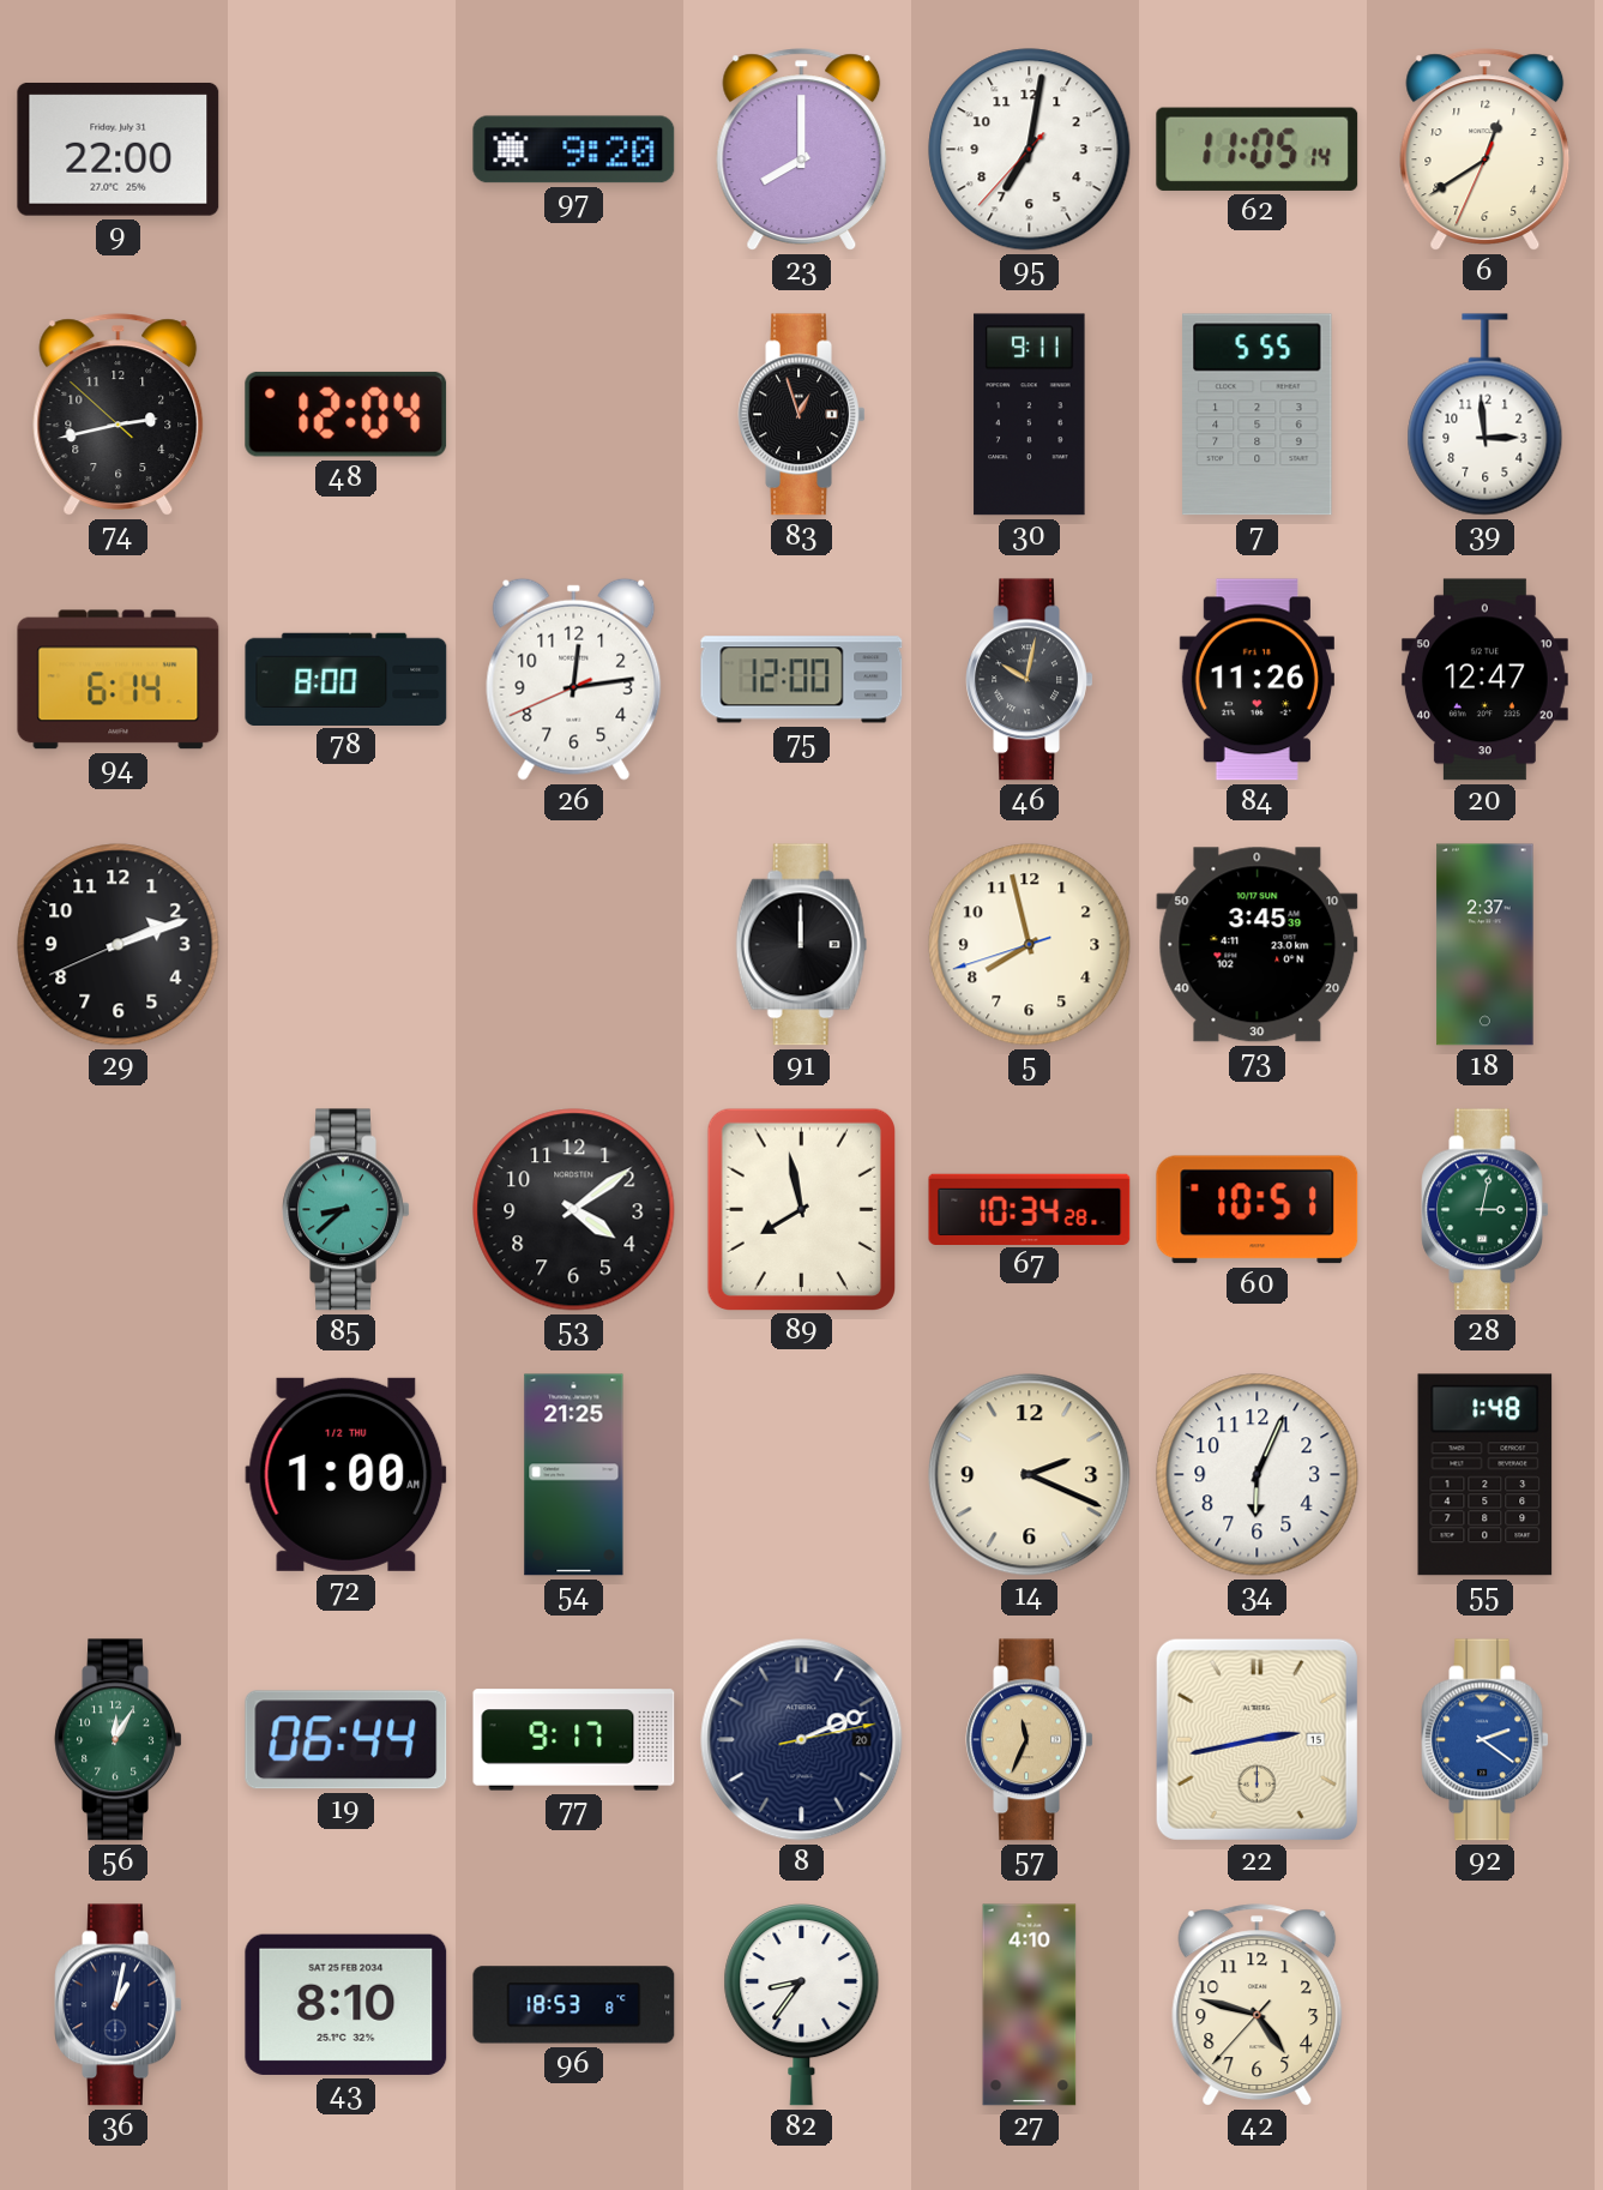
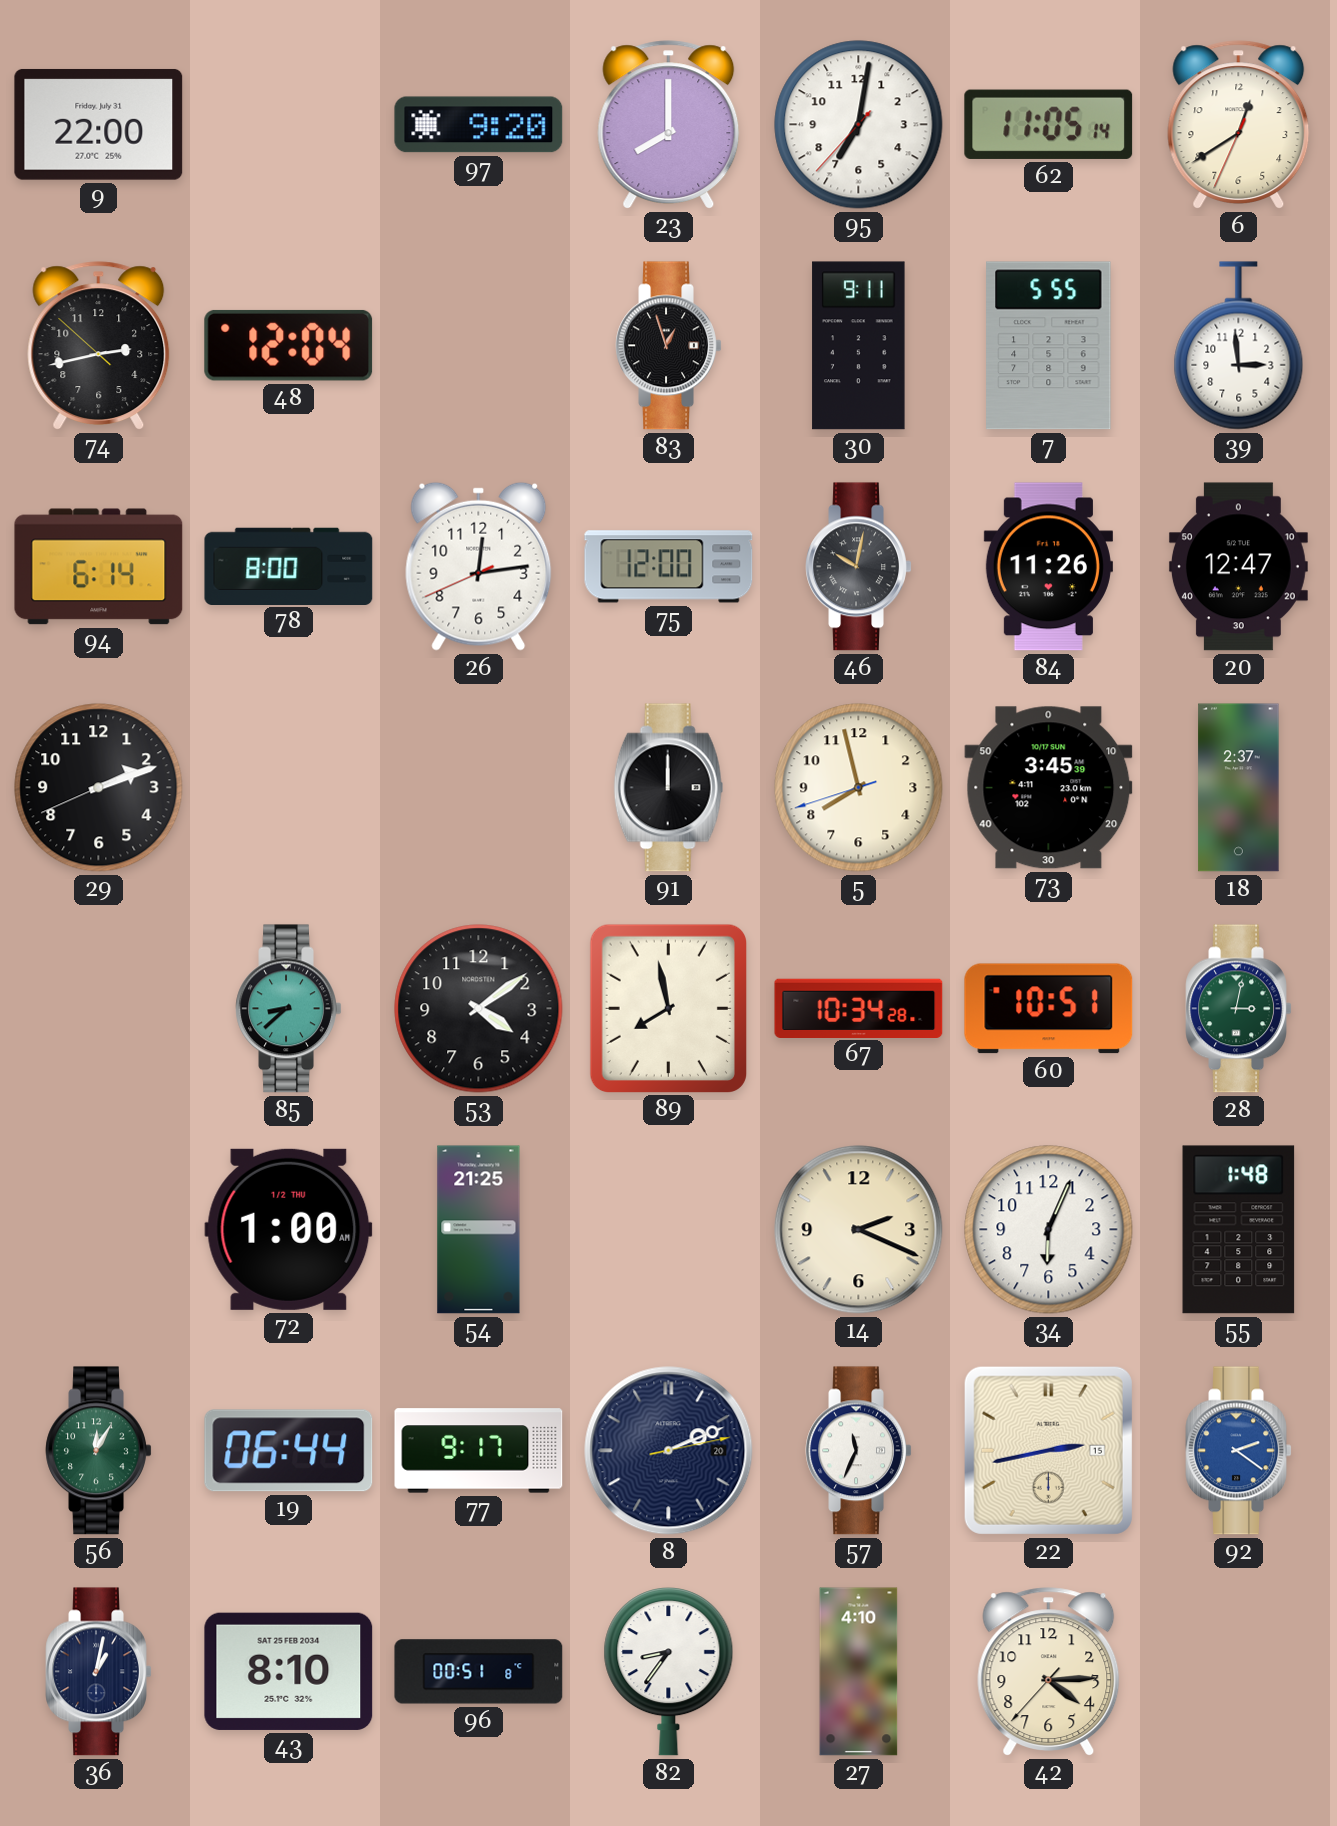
57 dial: champagne -> white
96: 18:53 -> 00:51
42: 4:47 -> 4:14
